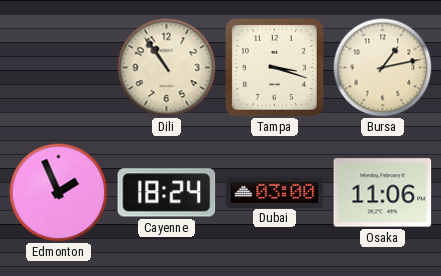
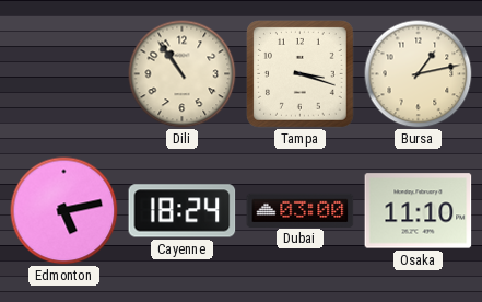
Edmonton: 1:56 -> 5:13
Osaka: 11:06 -> 11:10
